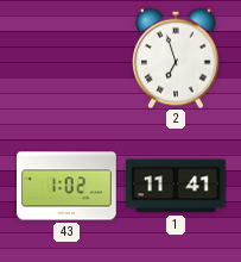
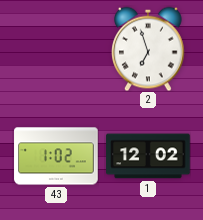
1: 11:41 -> 12:02
